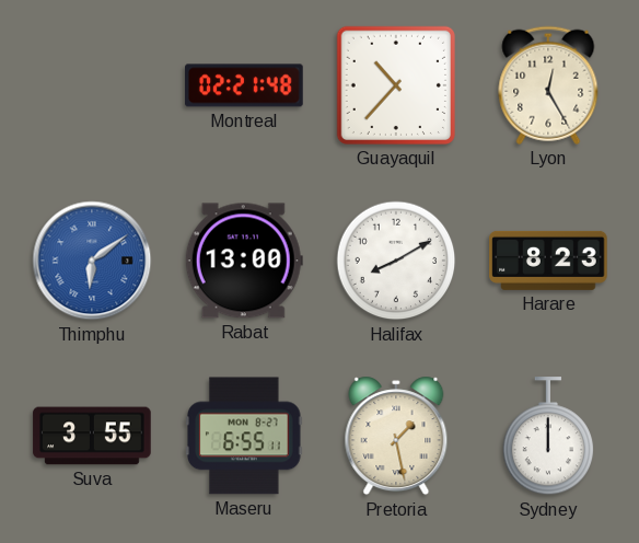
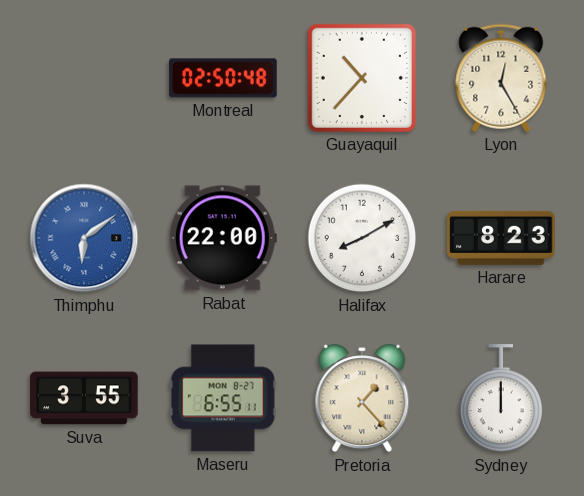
Montreal: 02:21 -> 02:50
Rabat: 13:00 -> 22:00
Pretoria: 1:28 -> 1:23
